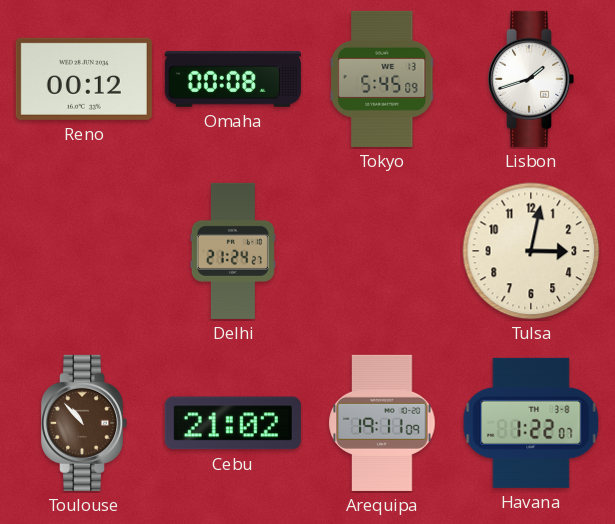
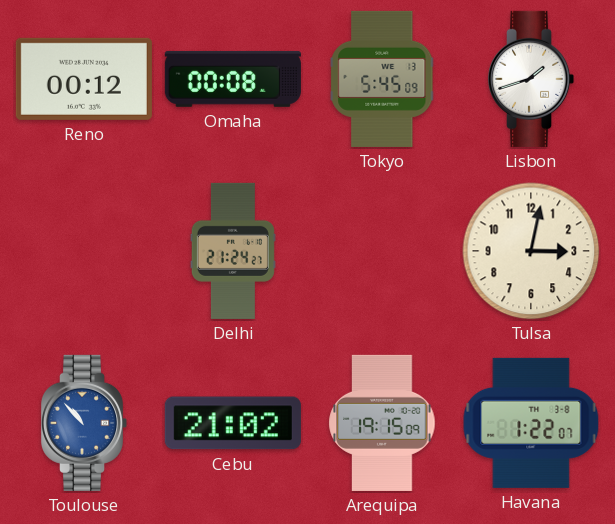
Toulouse dial: brown -> blue
Arequipa: 19:11 -> 19:15
